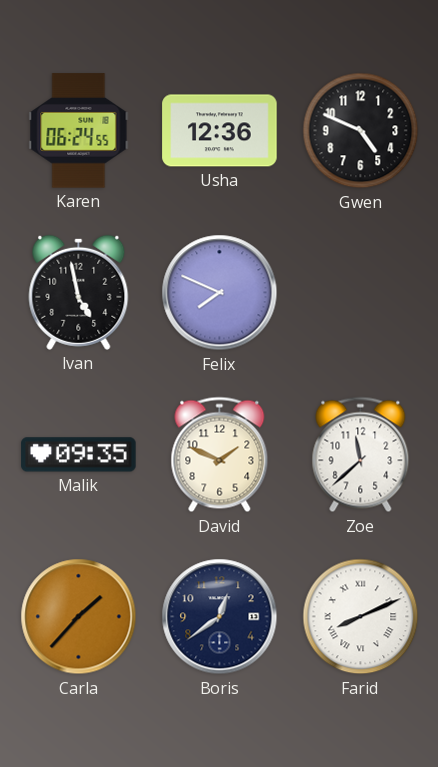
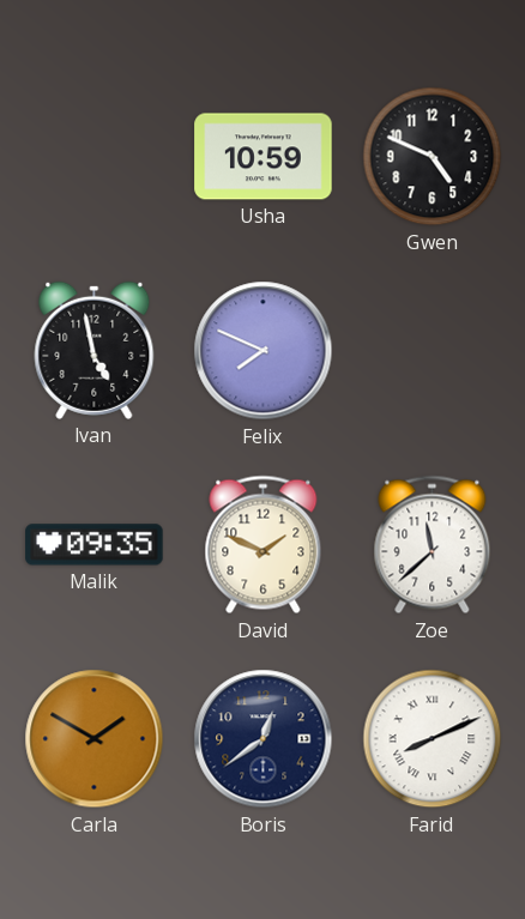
Karen: 06:24 -> none
Usha: 12:36 -> 10:59
Carla: 1:37 -> 1:50
